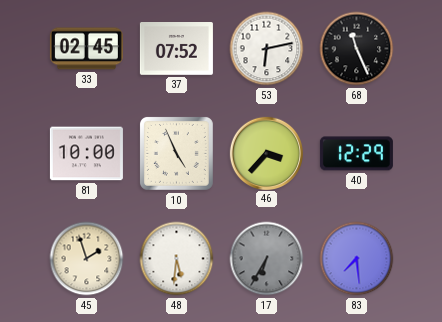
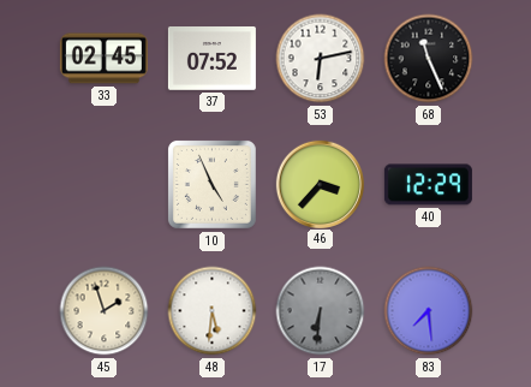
81: 10:00 -> none
17: 6:35 -> 6:31
